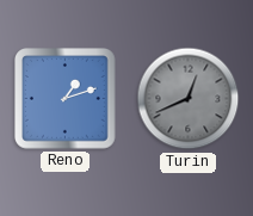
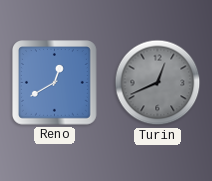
Reno: 1:12 -> 12:40
